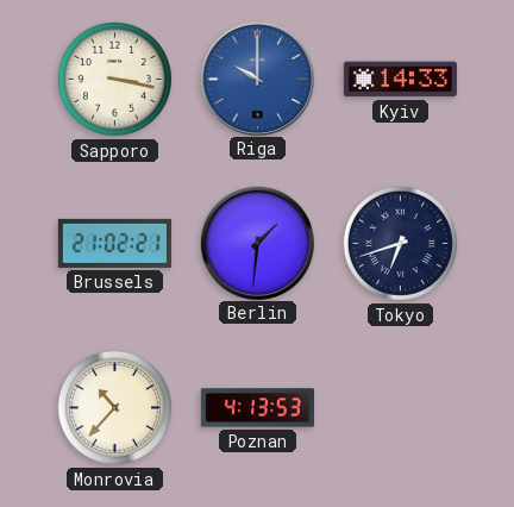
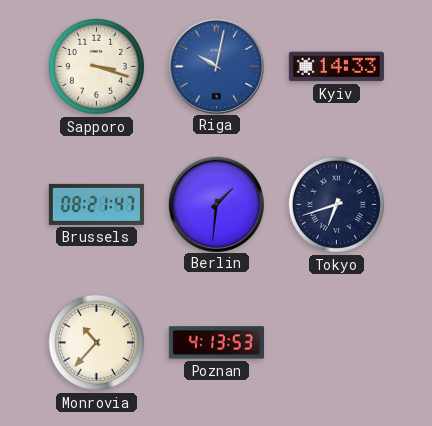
Sapporo: 3:17 -> 3:18
Riga: 10:00 -> 10:02
Brussels: 21:02 -> 08:21
